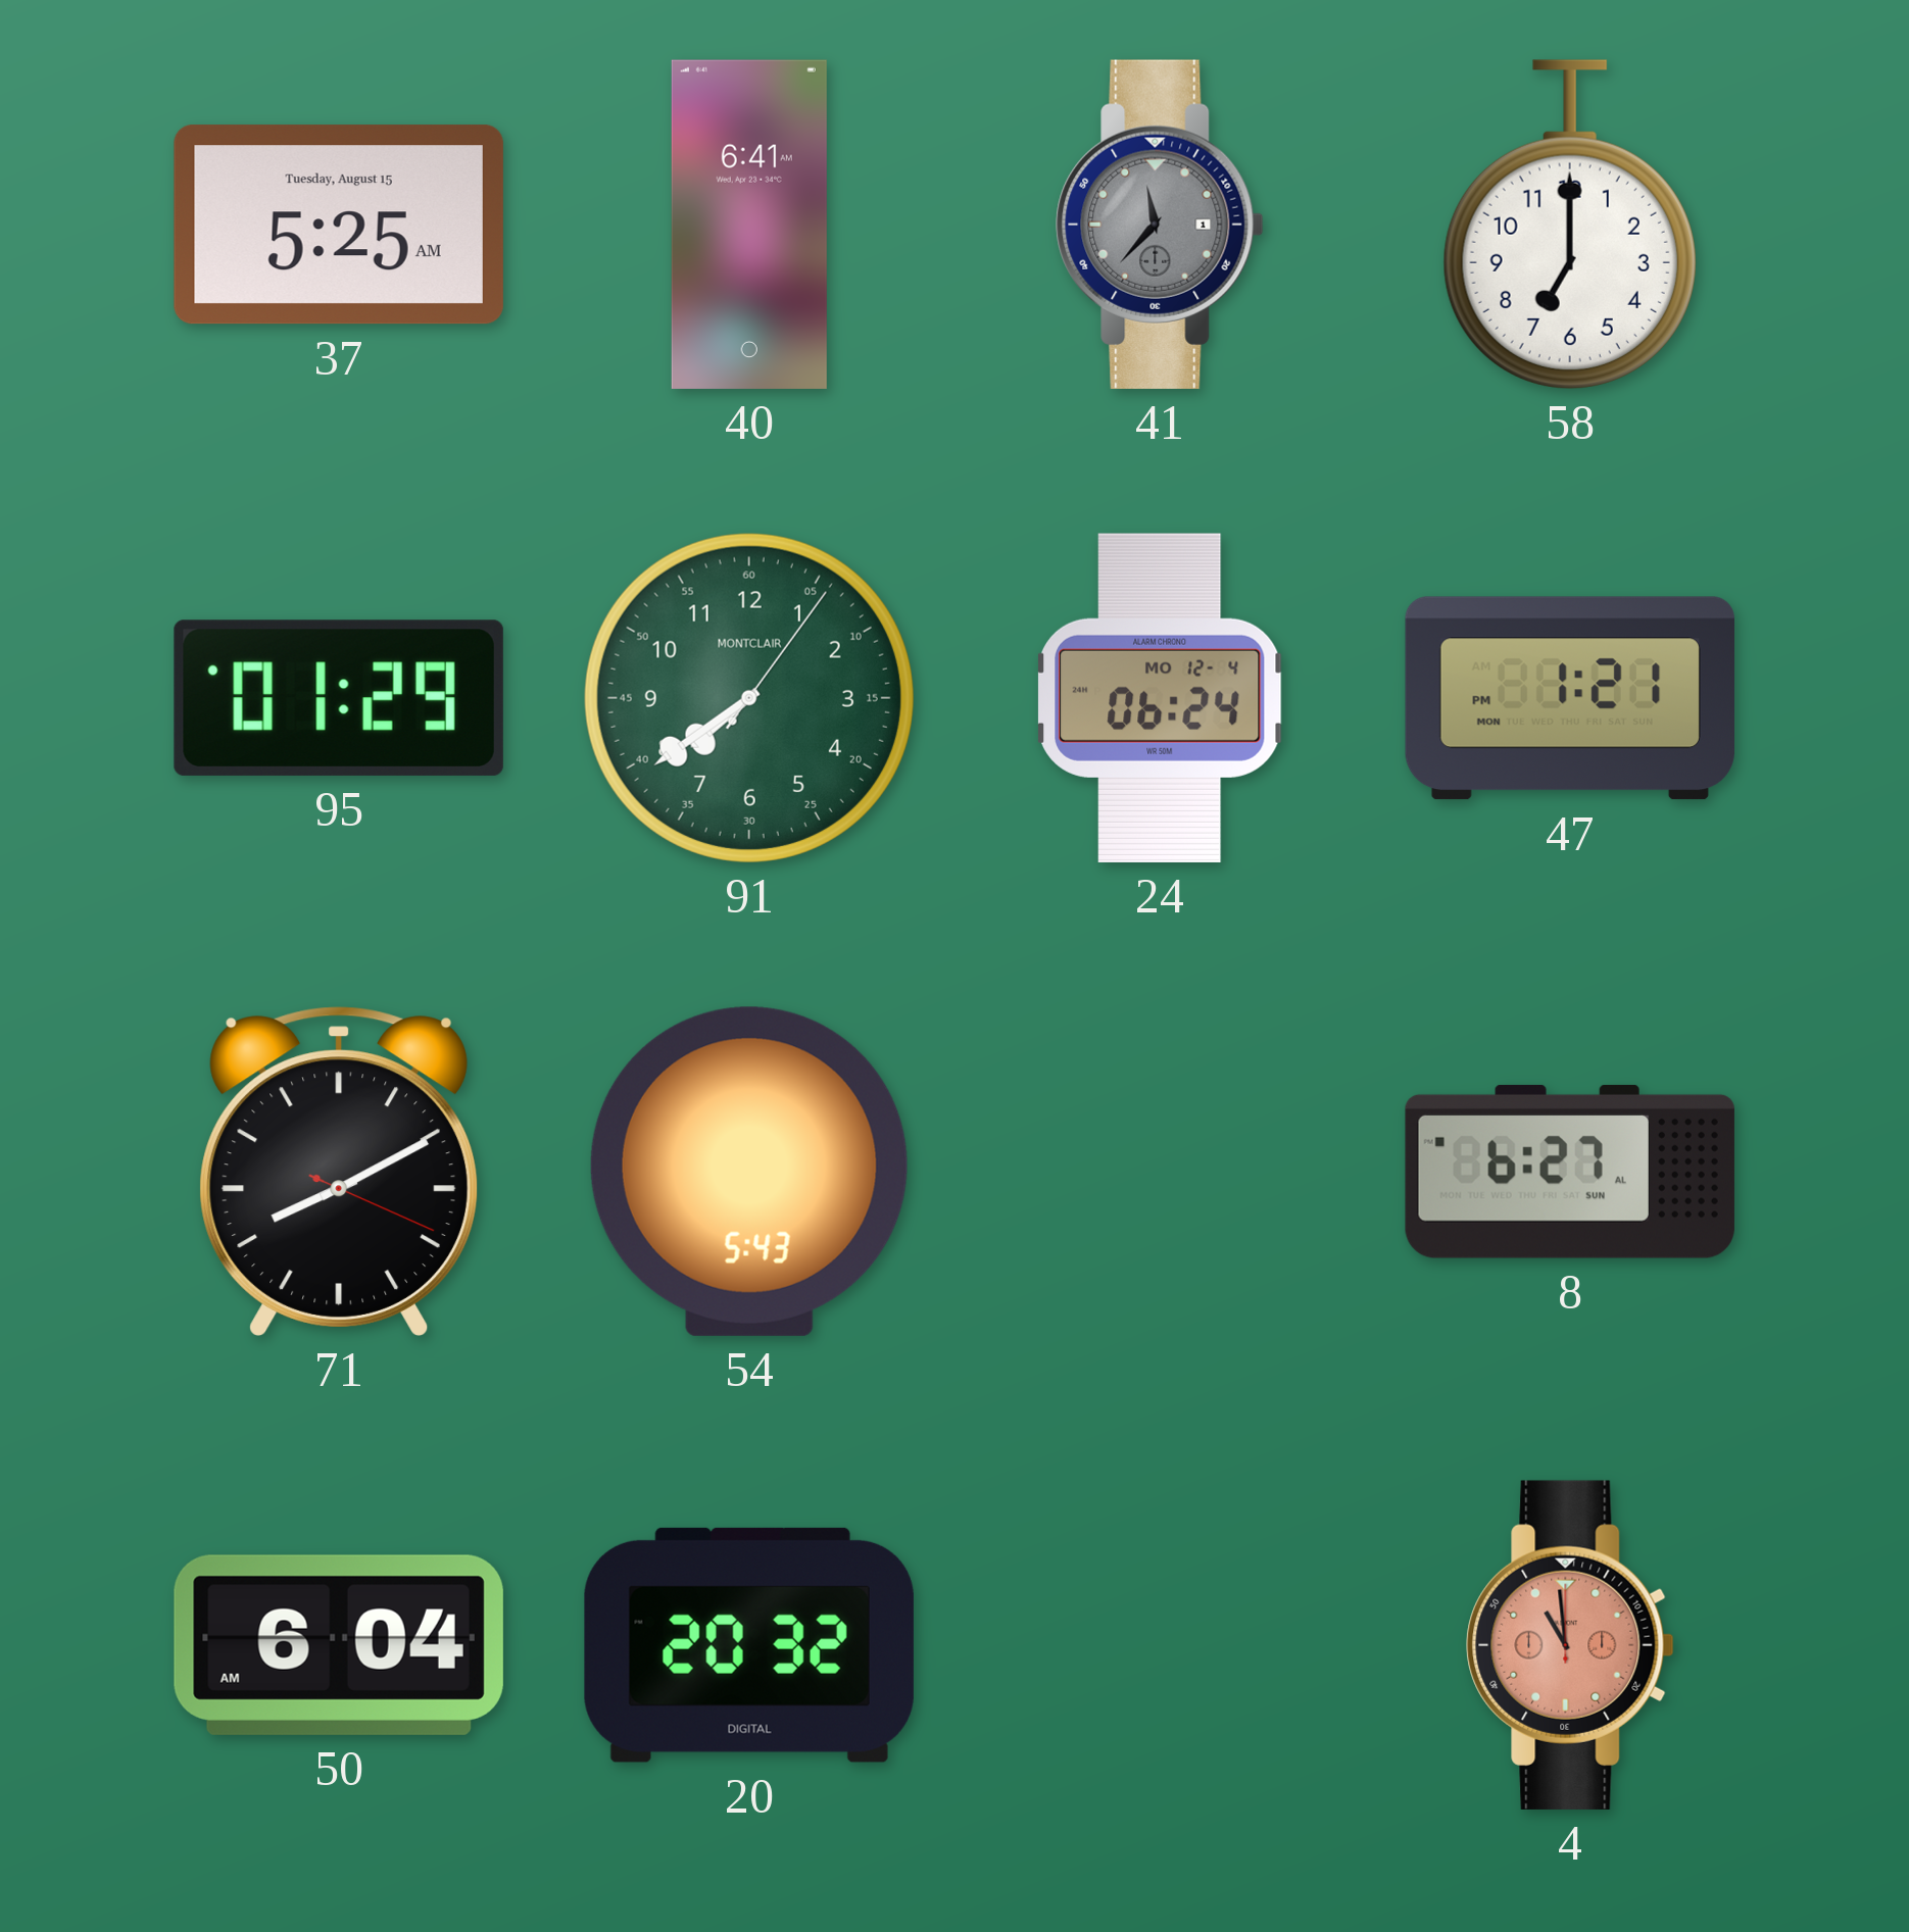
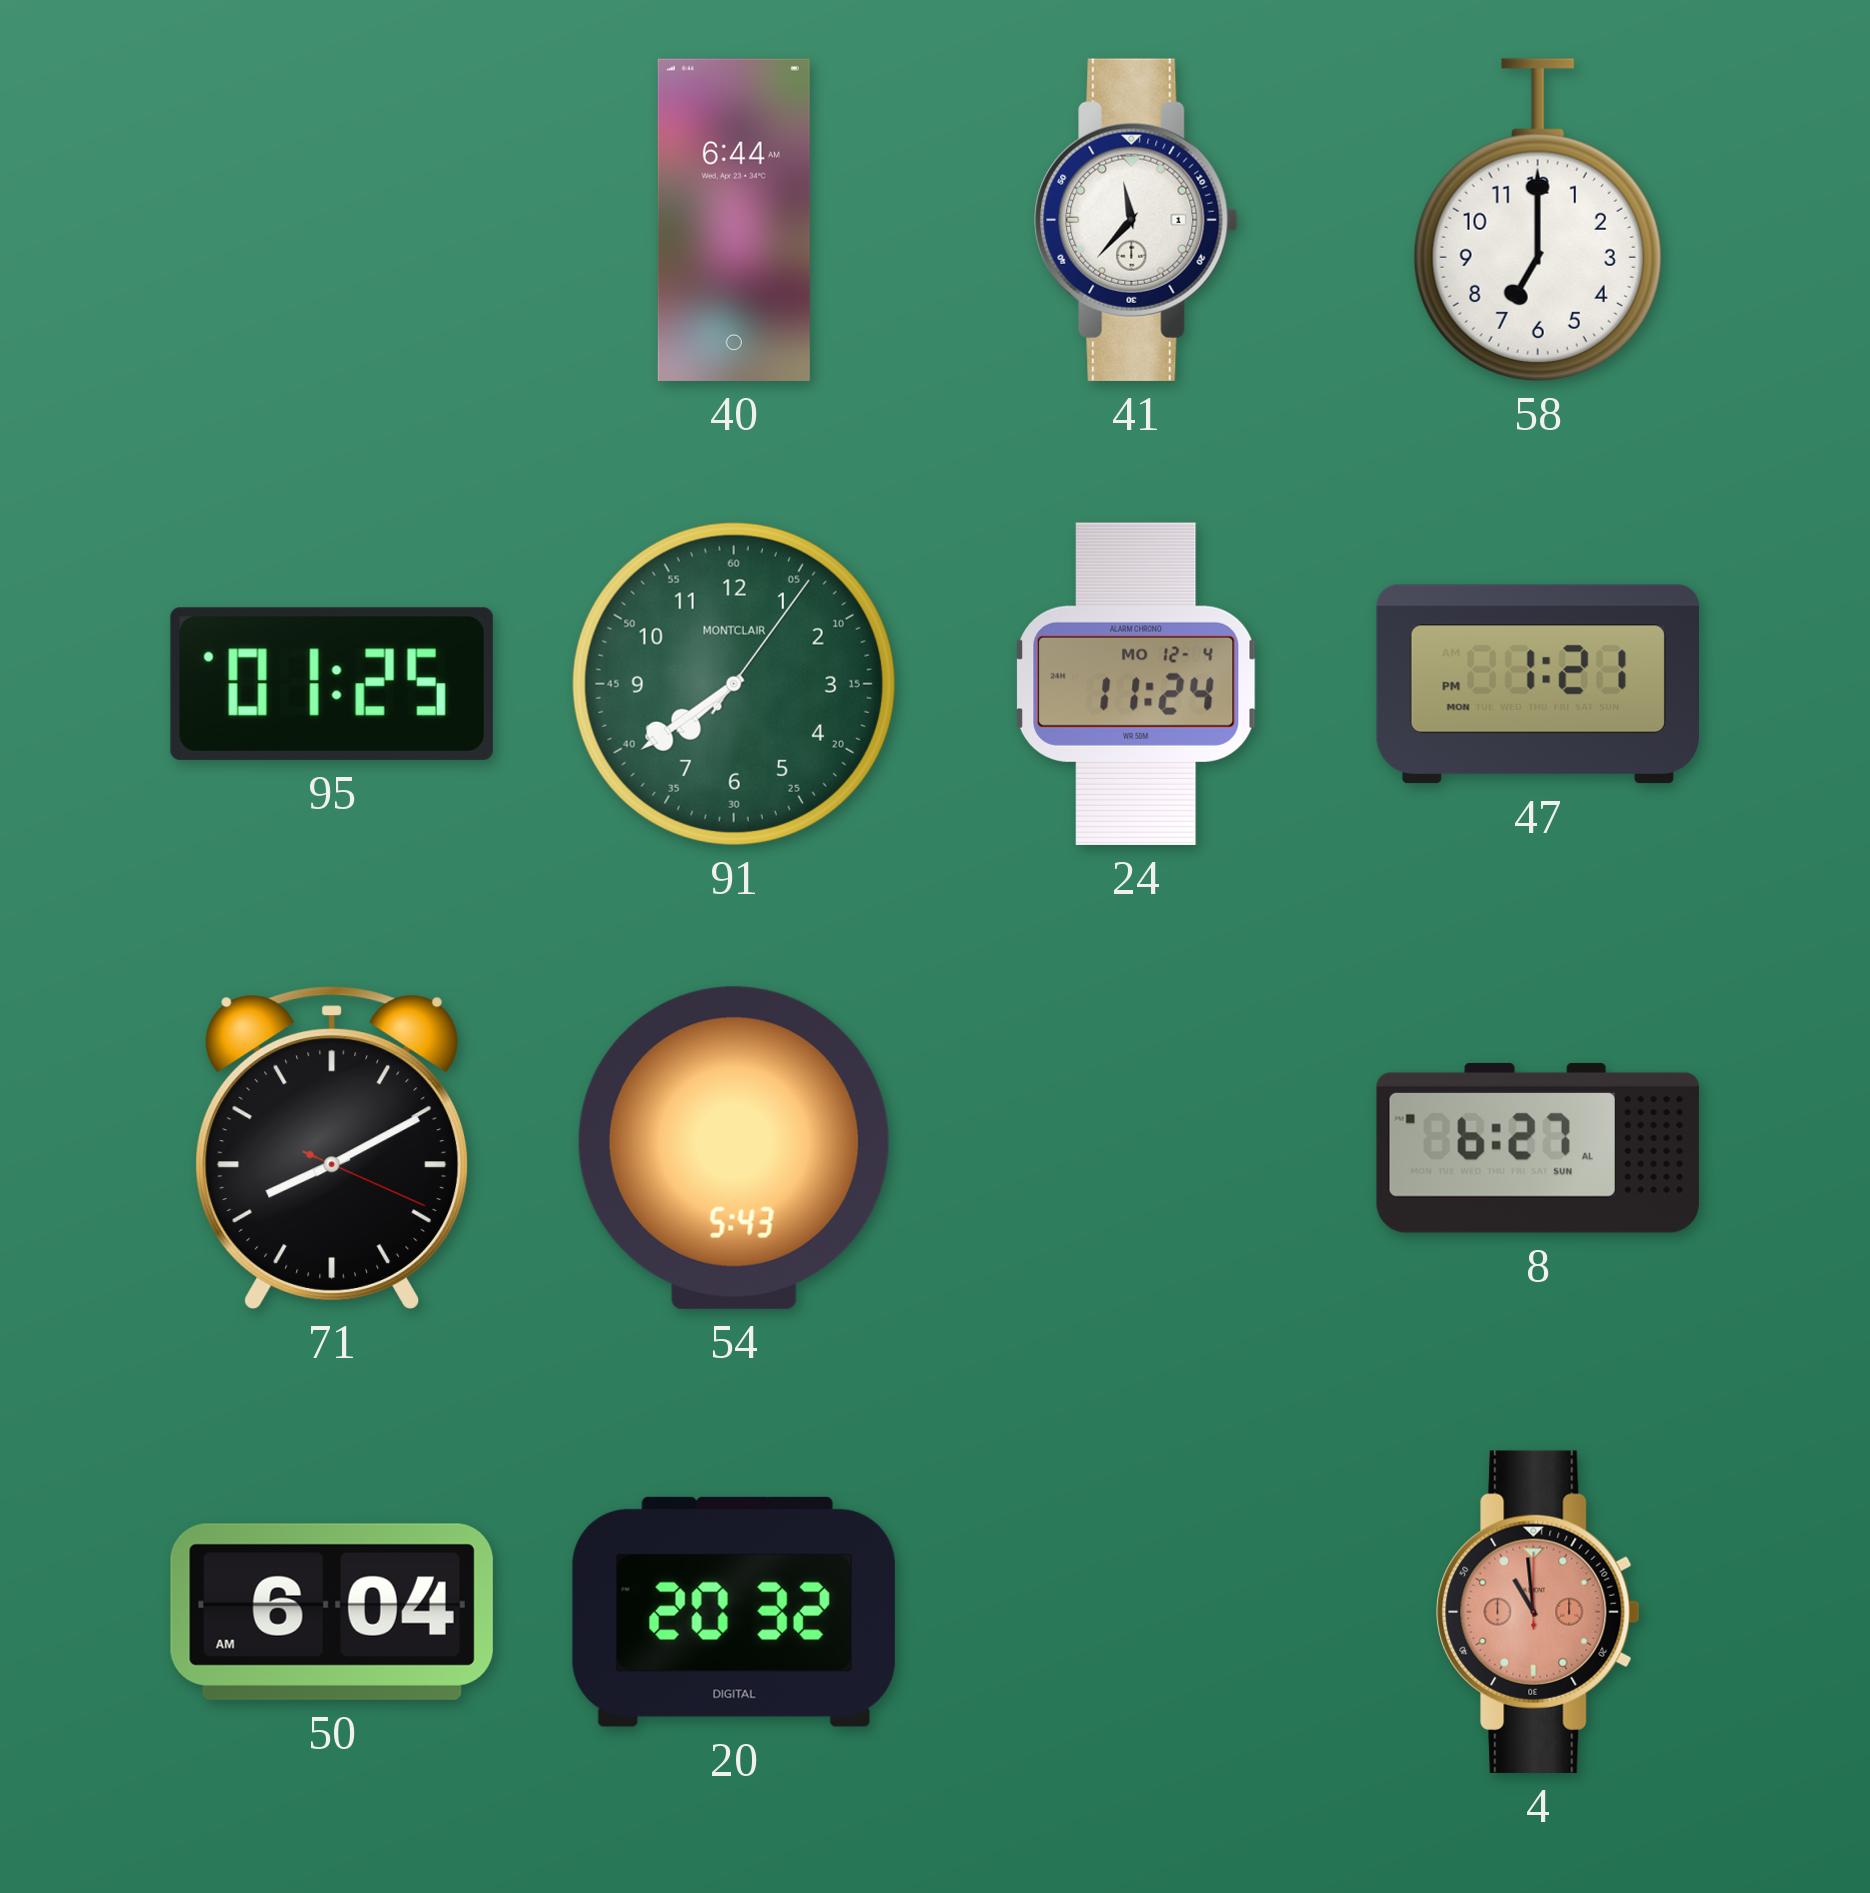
37: 5:25 -> none
40: 6:41 -> 6:44
41 dial: grey -> white
95: 01:29 -> 01:25
24: 06:24 -> 11:24
